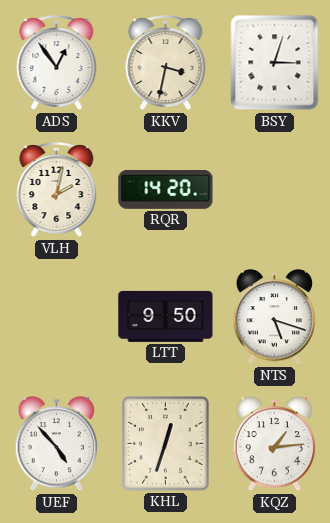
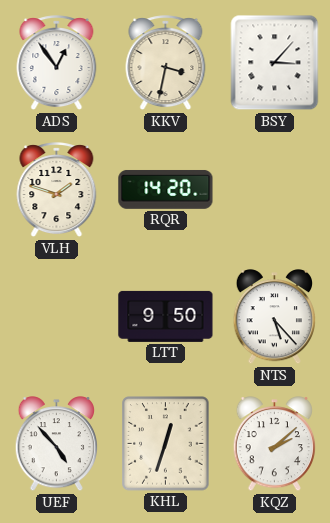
BSY: 3:03 -> 3:07
VLH: 2:02 -> 1:48
NTS: 5:18 -> 5:23
KQZ: 1:14 -> 2:08
